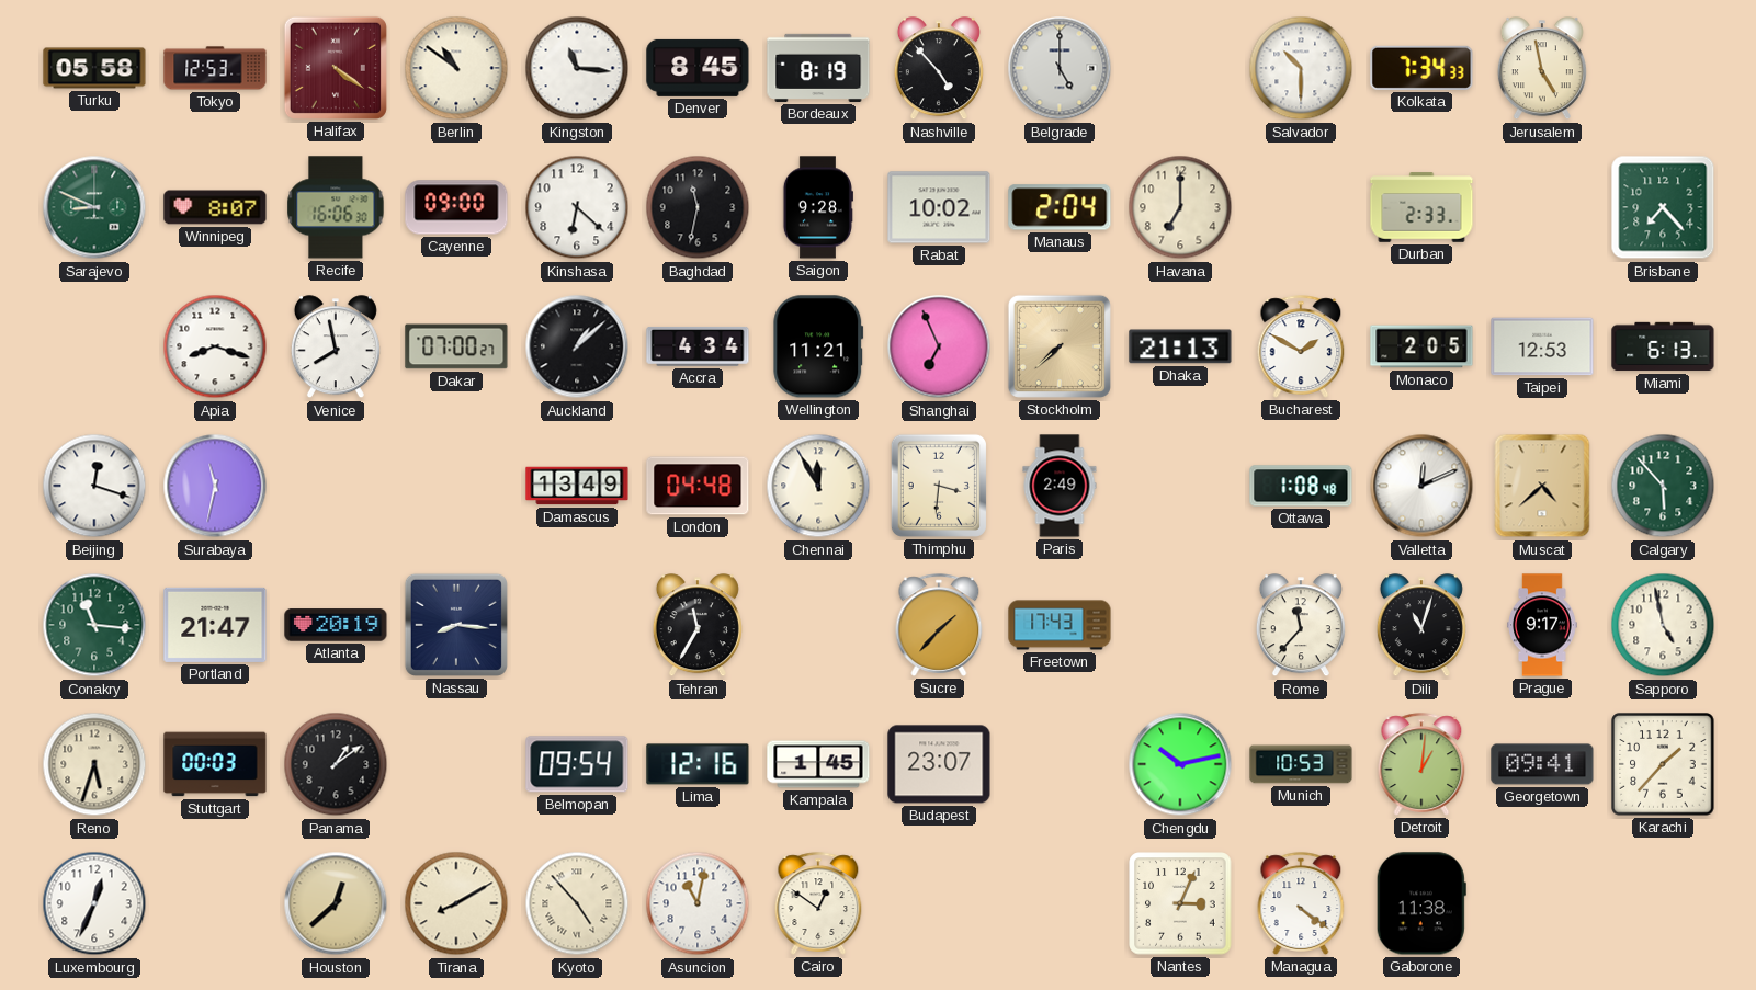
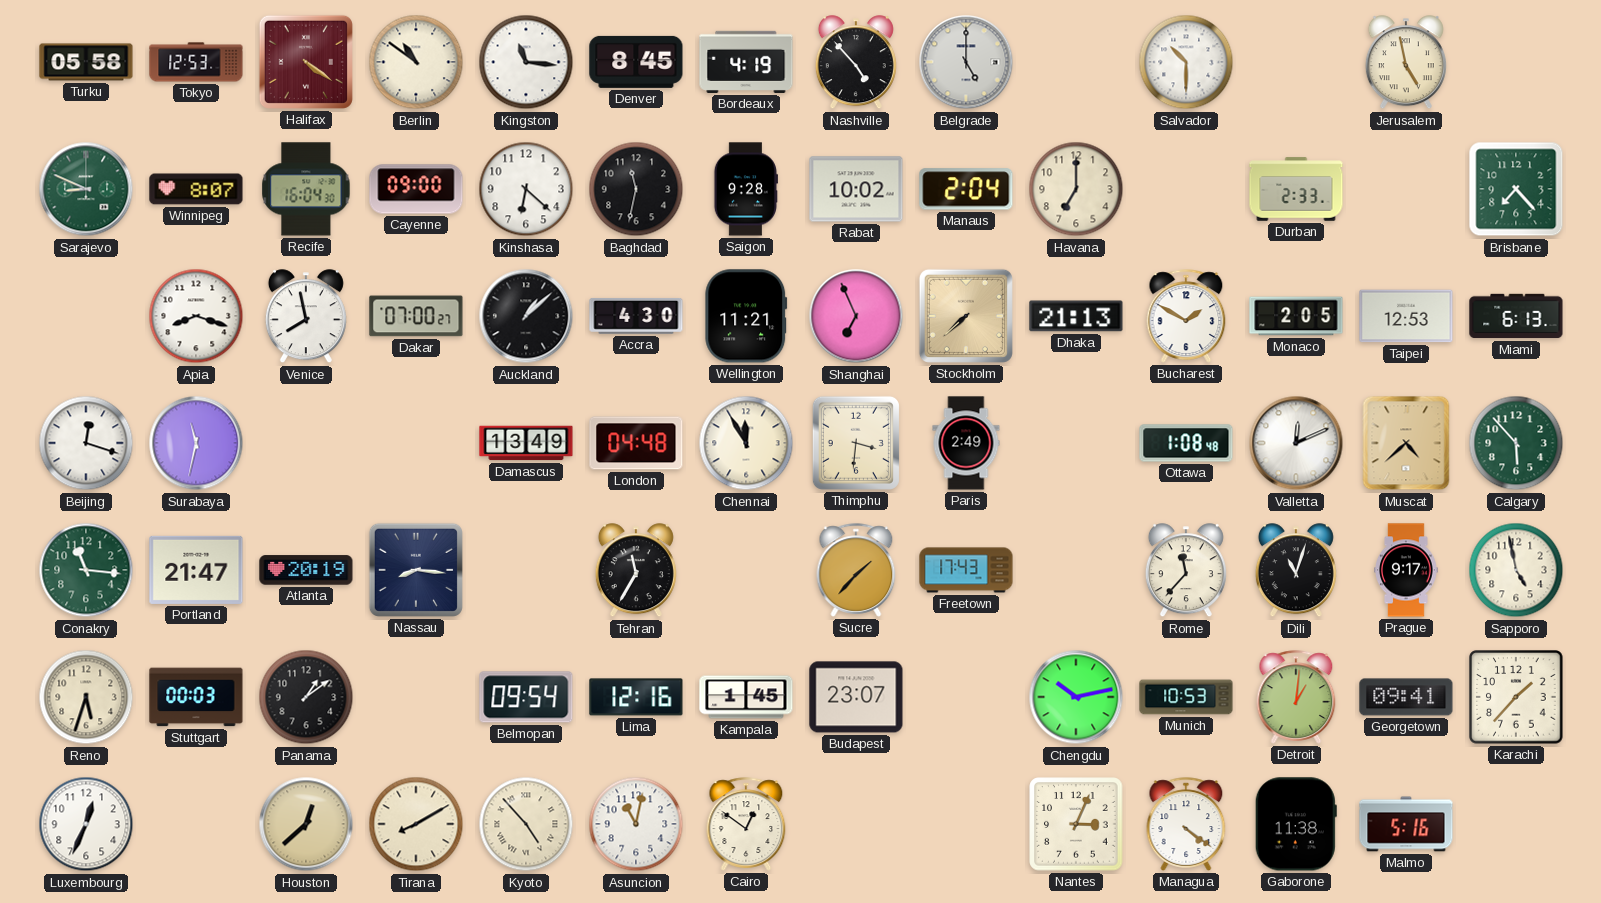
Bordeaux: 8:19 -> 4:19
Kolkata: 7:34 -> none
Recife: 16:06 -> 16:04
Accra: 4:34 -> 4:30
Malmo: none -> 5:16
